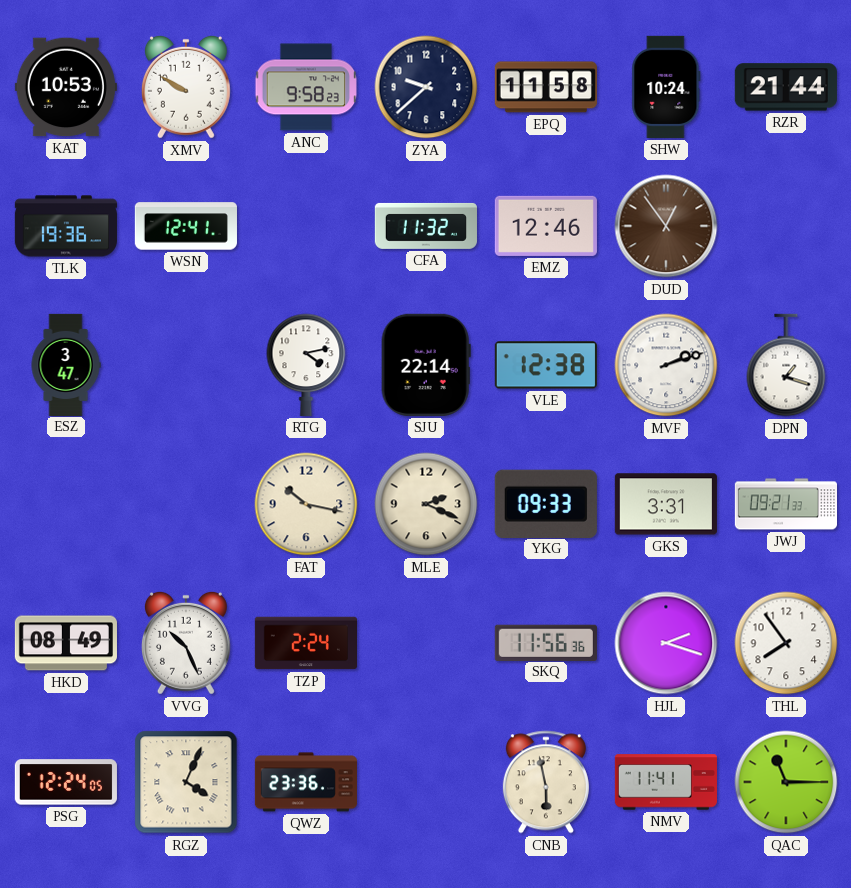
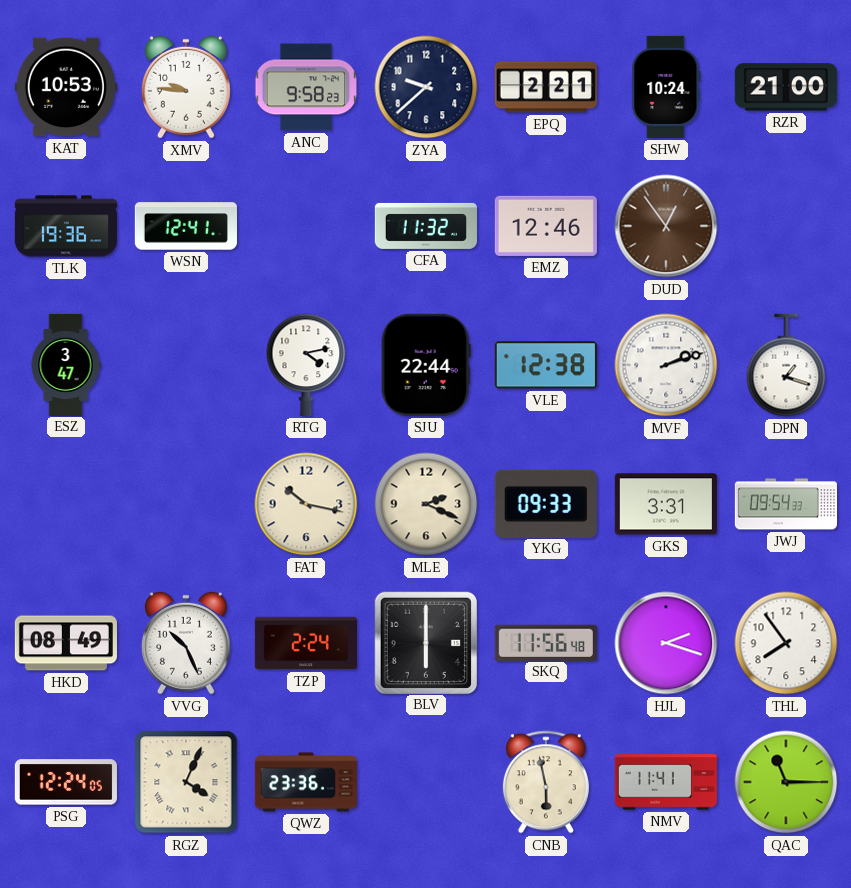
XMV: 9:50 -> 9:46
EPQ: 11:58 -> 2:21
RZR: 21:44 -> 21:00
SJU: 22:14 -> 22:44
JWJ: 09:21 -> 09:54
BLV: none -> 6:00
SKQ: 11:56:36 -> 11:56:48
